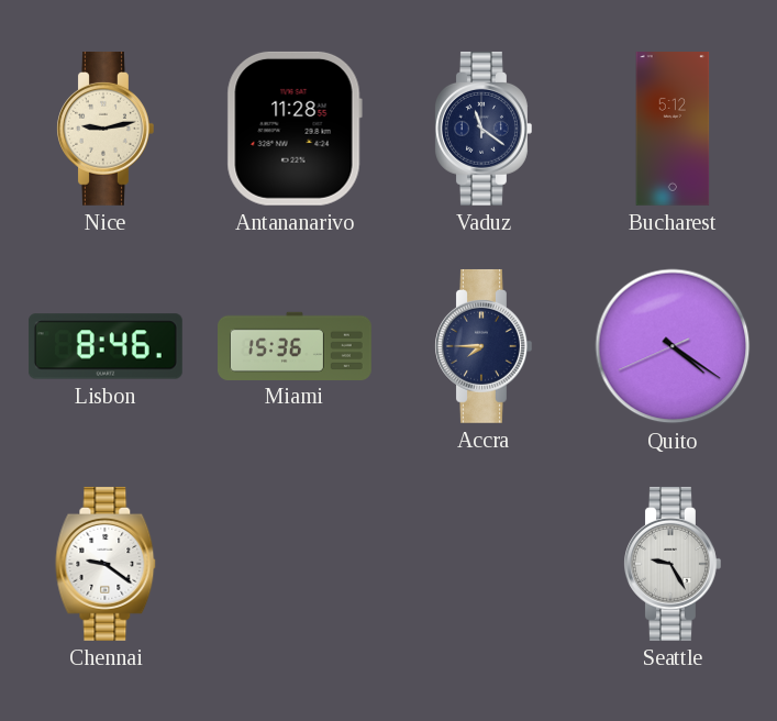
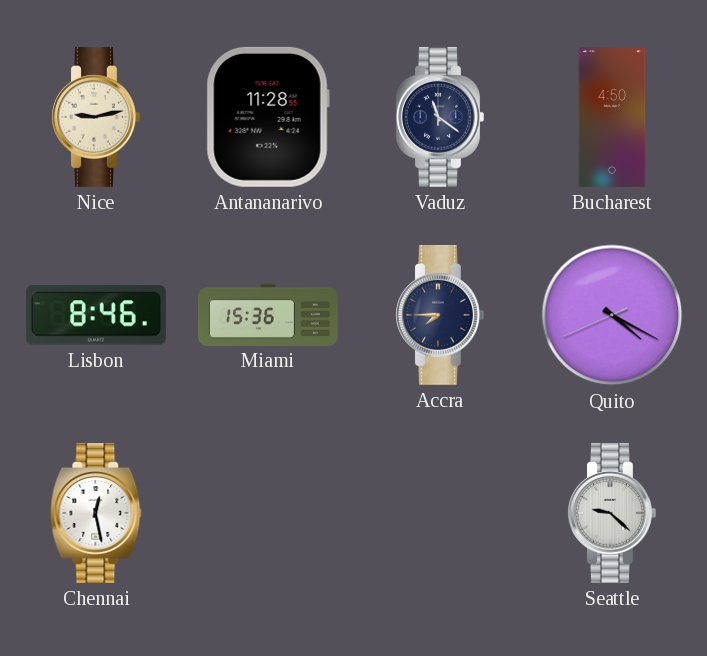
Bucharest: 5:12 -> 4:50
Quito: 4:20 -> 4:19
Chennai: 9:21 -> 12:28
Seattle: 9:25 -> 9:22
